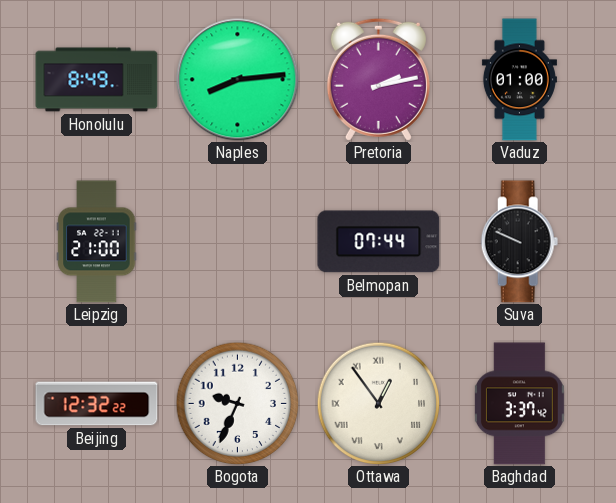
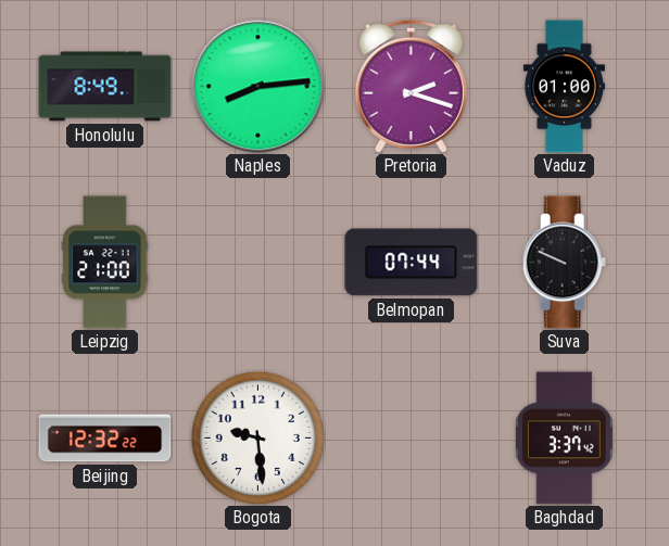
Pretoria: 2:13 -> 2:18
Bogota: 9:34 -> 9:29
Ottawa: 12:54 -> none
